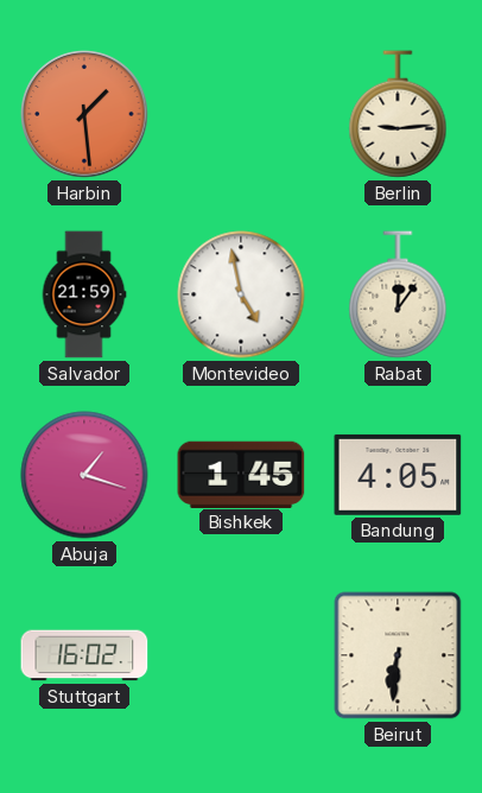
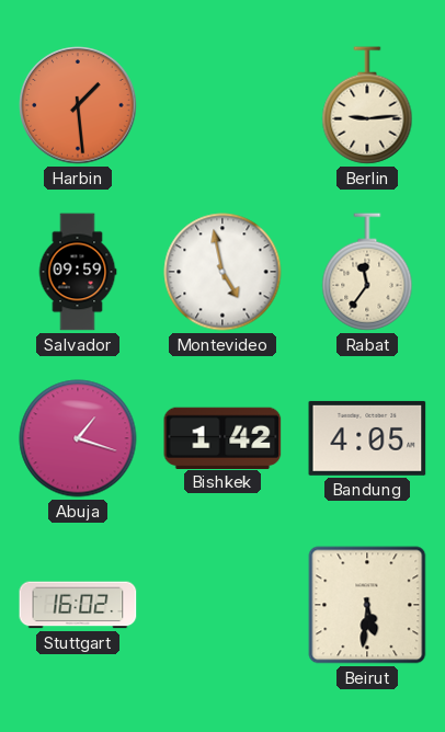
Salvador: 21:59 -> 09:59
Rabat: 12:06 -> 11:36
Bishkek: 1:45 -> 1:42
Beirut: 6:31 -> 5:31
